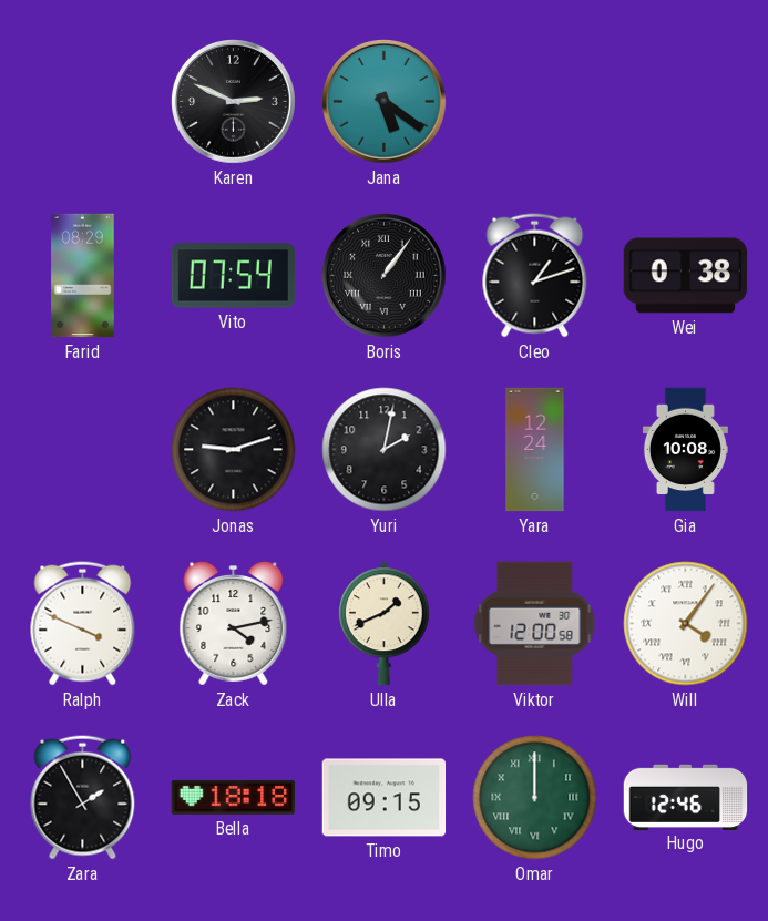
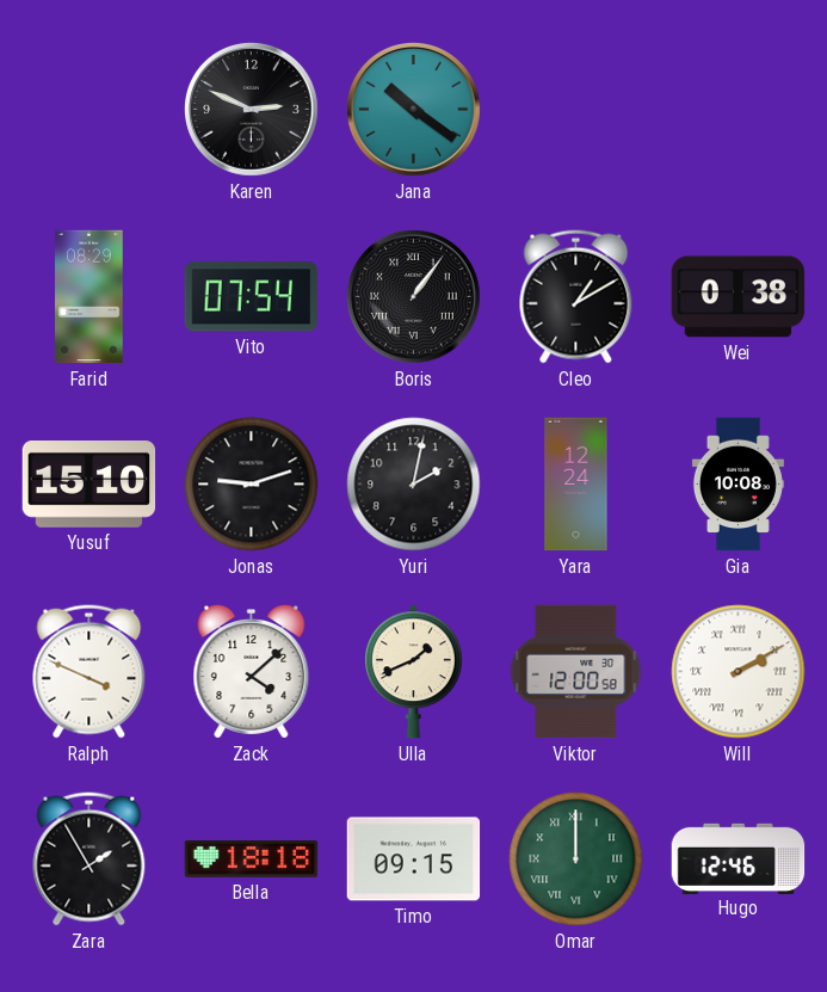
Jana: 5:21 -> 10:21
Cleo: 1:12 -> 1:10
Yusuf: none -> 15:10
Zack: 4:13 -> 4:08
Will: 4:06 -> 2:10
